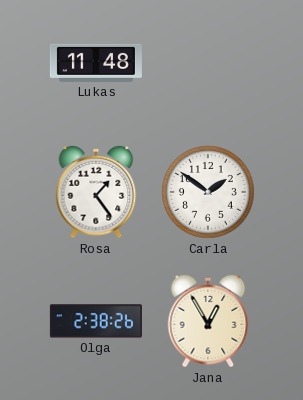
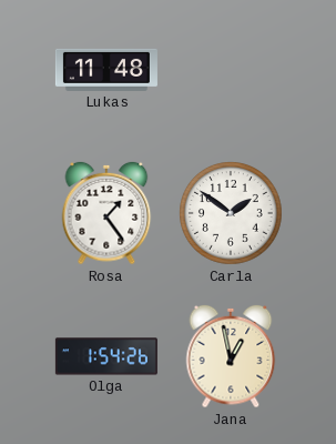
Olga: 2:38 -> 1:54
Jana: 12:55 -> 12:58
